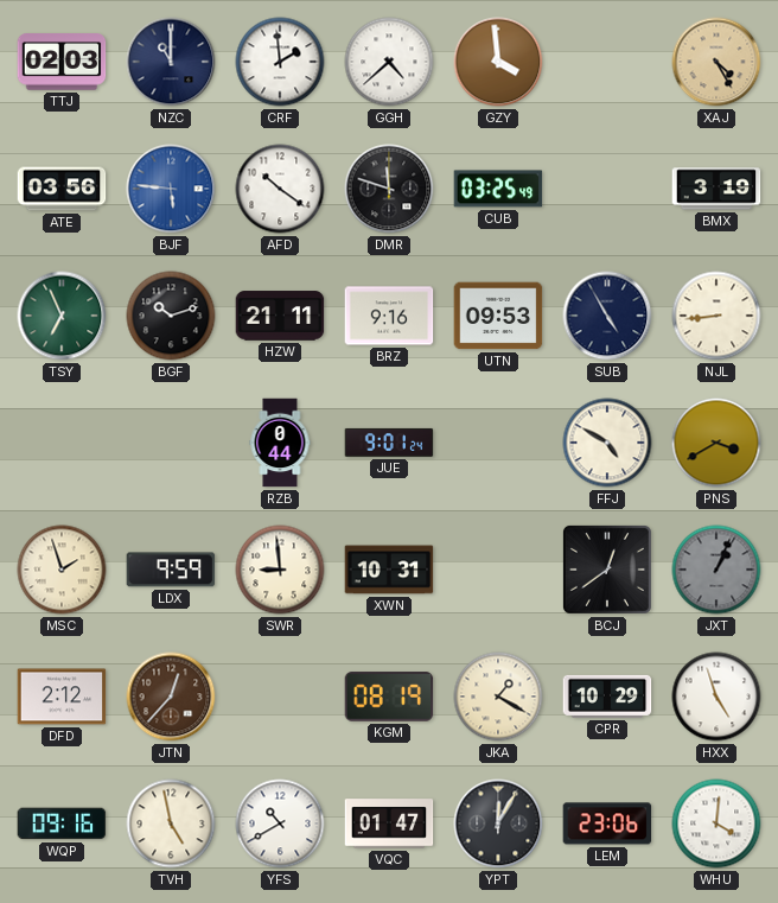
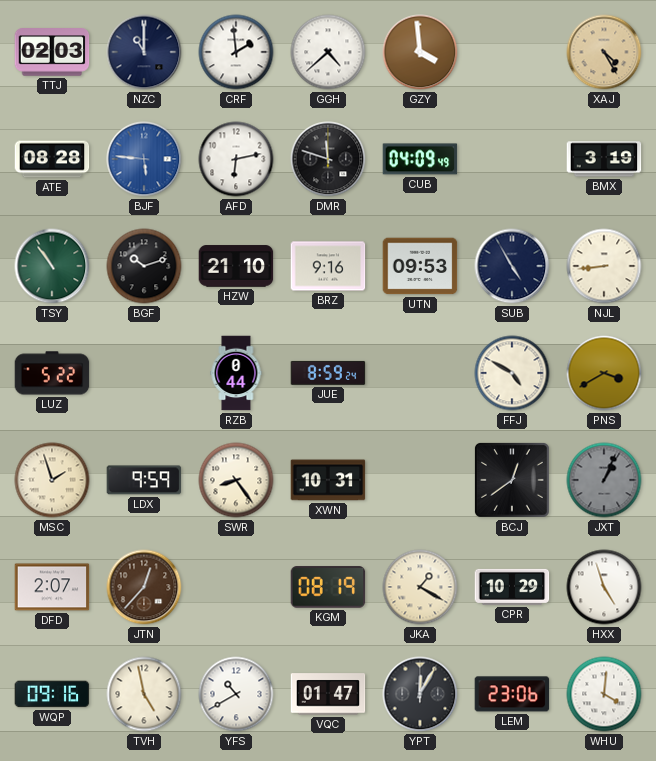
ATE: 03:56 -> 08:28
AFD: 10:21 -> 6:13
CUB: 03:25 -> 04:09
TSY: 6:56 -> 10:54
HZW: 21:11 -> 21:10
LUZ: none -> 5:22
JUE: 9:01 -> 8:59
SWR: 8:59 -> 8:24
DFD: 2:12 -> 2:07
